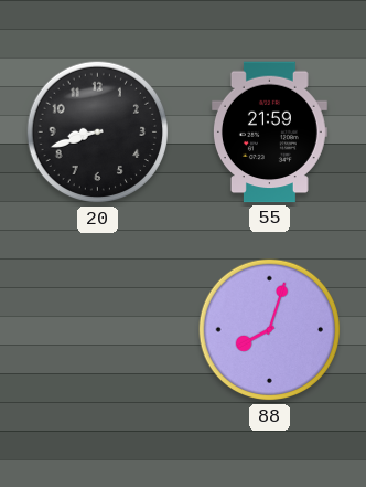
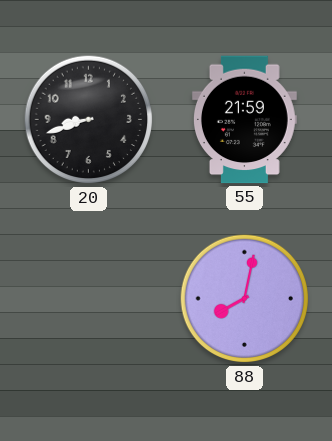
88: 8:03 -> 8:02
